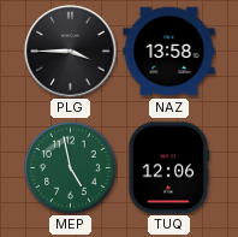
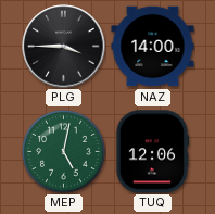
NAZ: 13:58 -> 14:00
MEP: 4:58 -> 5:02
